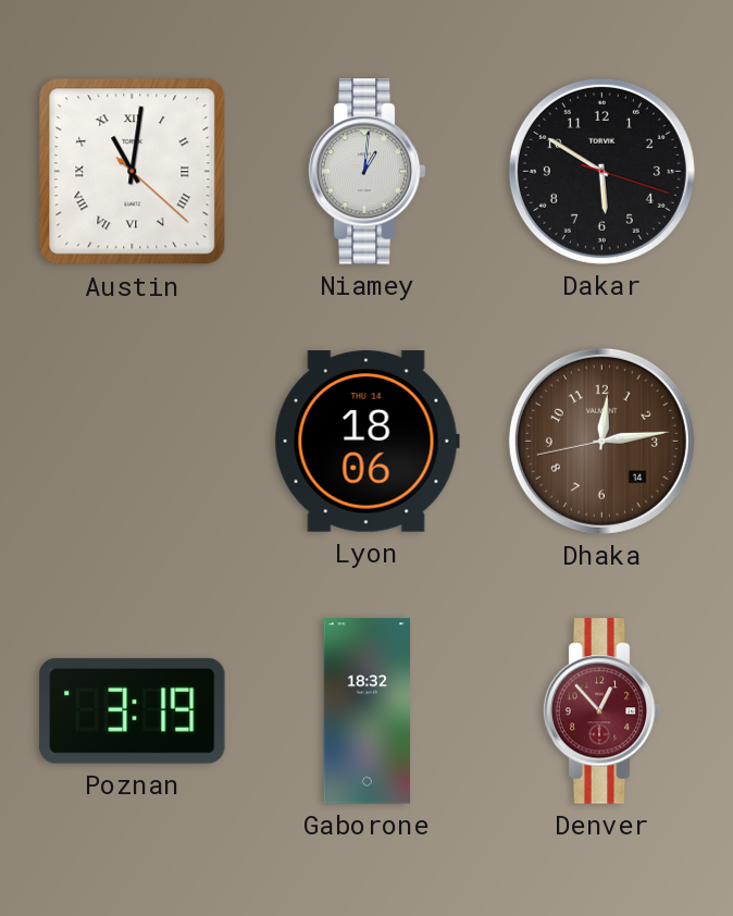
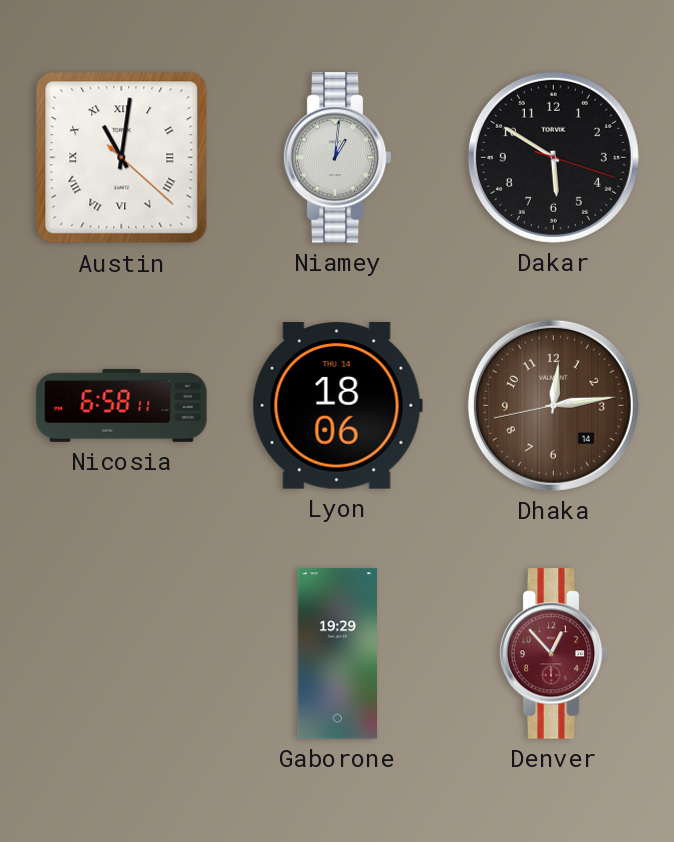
Nicosia: none -> 6:58
Poznan: 3:19 -> none
Gaborone: 18:32 -> 19:29
